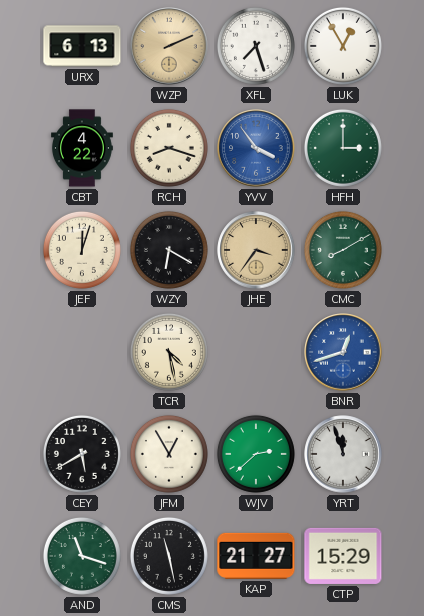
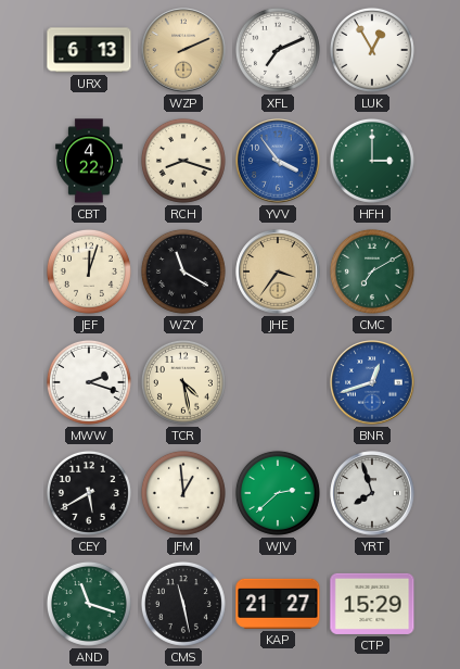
XFL: 7:27 -> 7:11
WZY: 6:20 -> 11:20
CMC: 8:10 -> 7:10
MWW: none -> 2:18
JFM: 12:55 -> 12:59
YRT: 11:57 -> 7:57
